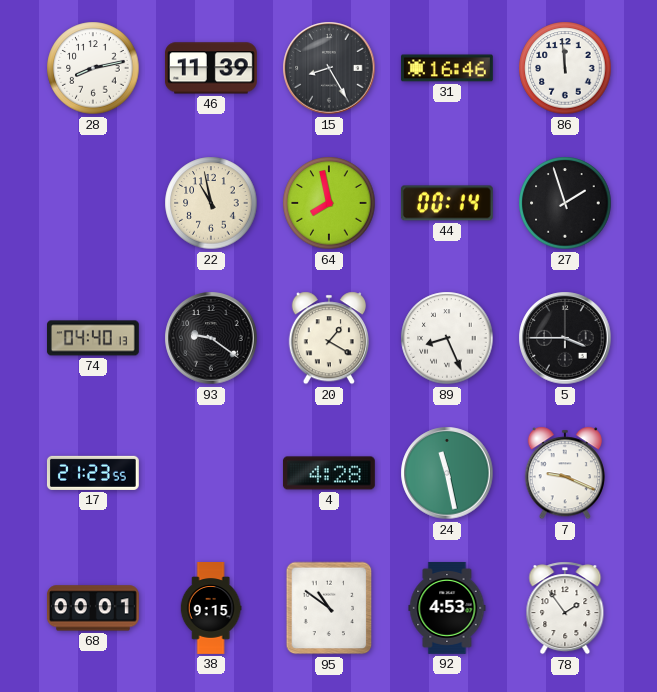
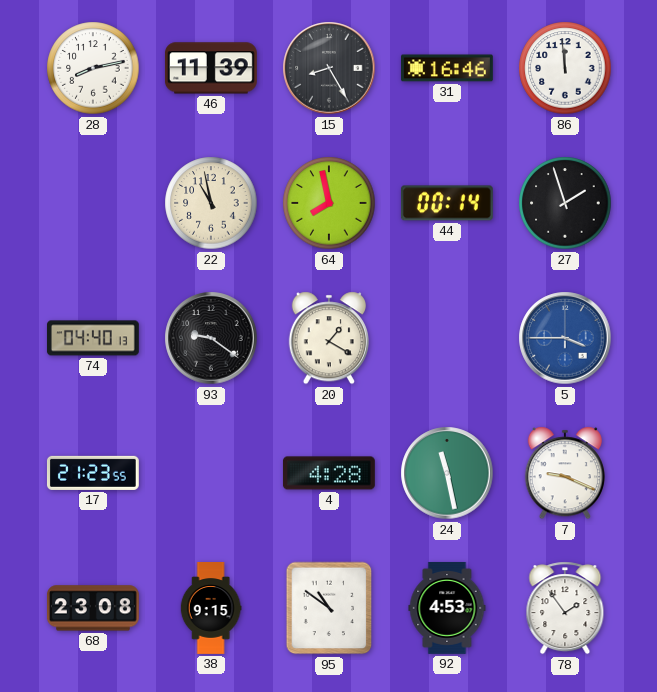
89: 8:26 -> none
5 dial: black -> blue
68: 00:01 -> 23:08
